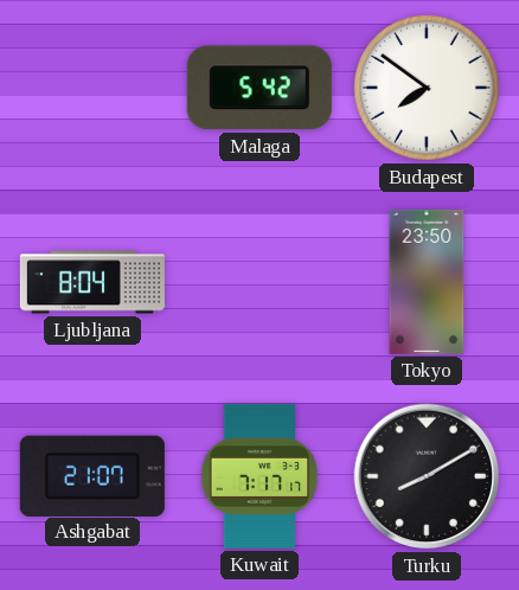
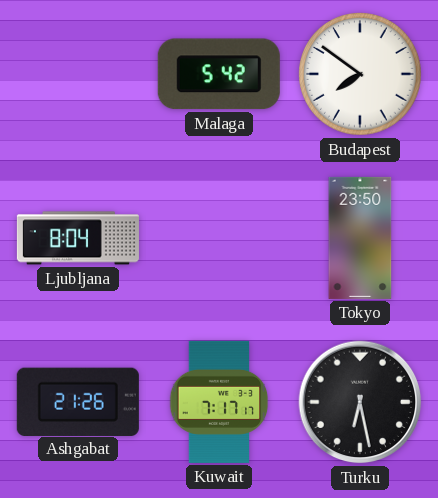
Ashgabat: 21:07 -> 21:26
Turku: 8:10 -> 6:28
